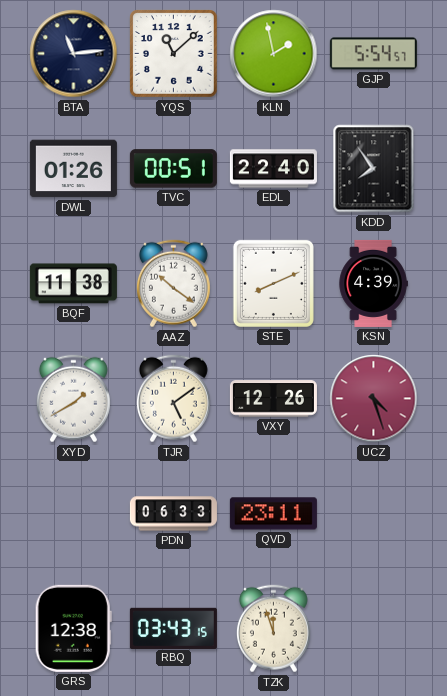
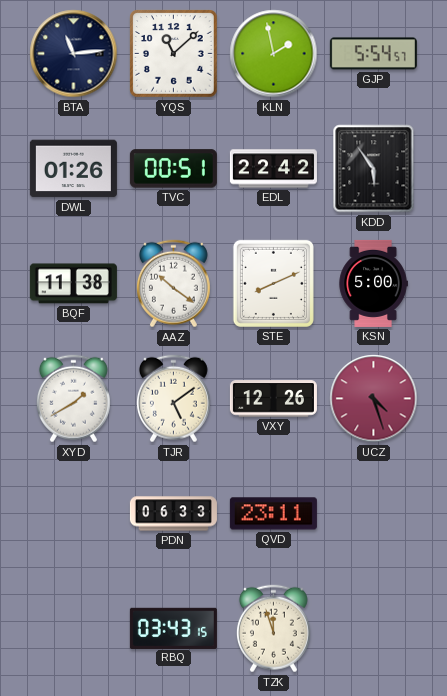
EDL: 22:40 -> 22:42
KDD: 7:54 -> 5:54
KSN: 4:39 -> 5:00
GRS: 12:38 -> none
